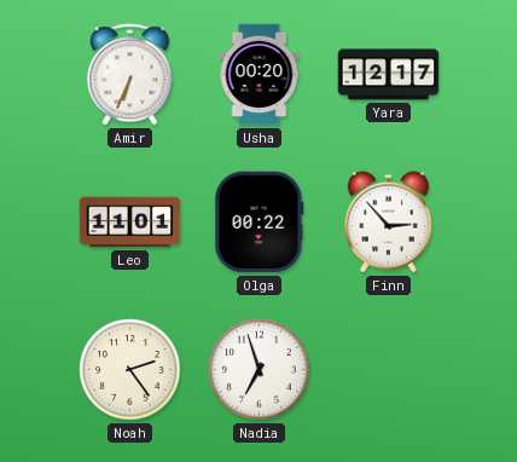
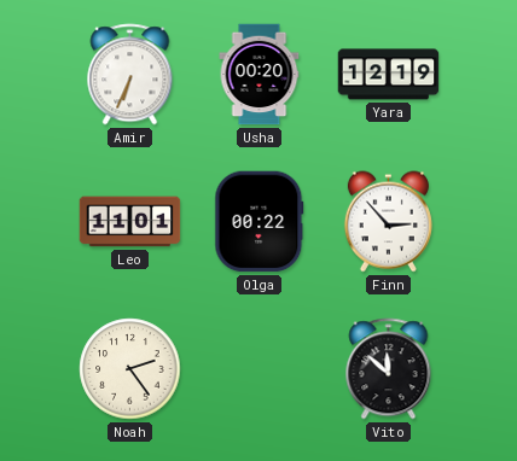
Yara: 12:17 -> 12:19
Nadia: 6:57 -> none
Vito: none -> 11:52
